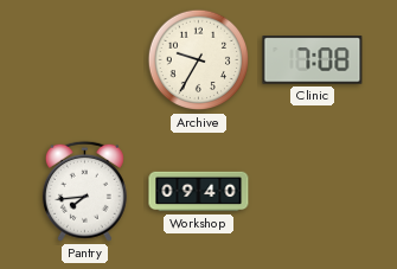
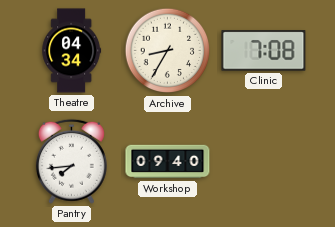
Theatre: none -> 04:34
Archive: 9:35 -> 8:35
